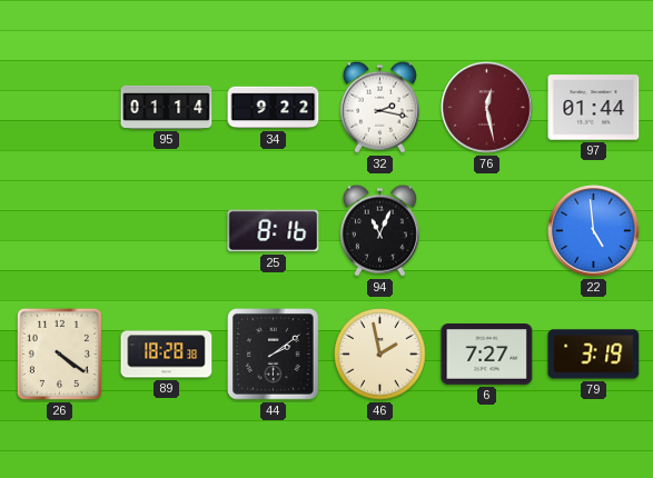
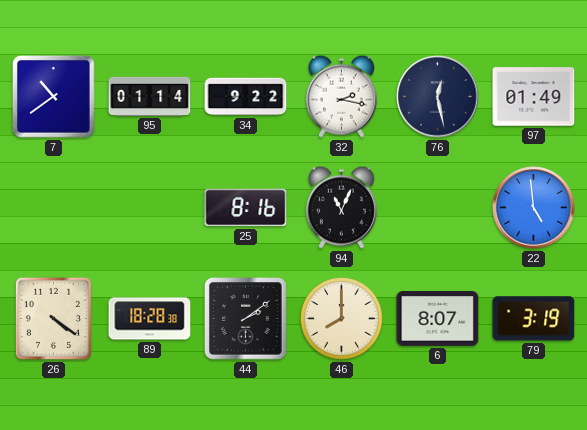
7: none -> 10:39
76 dial: burgundy -> navy
97: 01:44 -> 01:49
46: 1:58 -> 8:00
6: 7:27 -> 8:07
